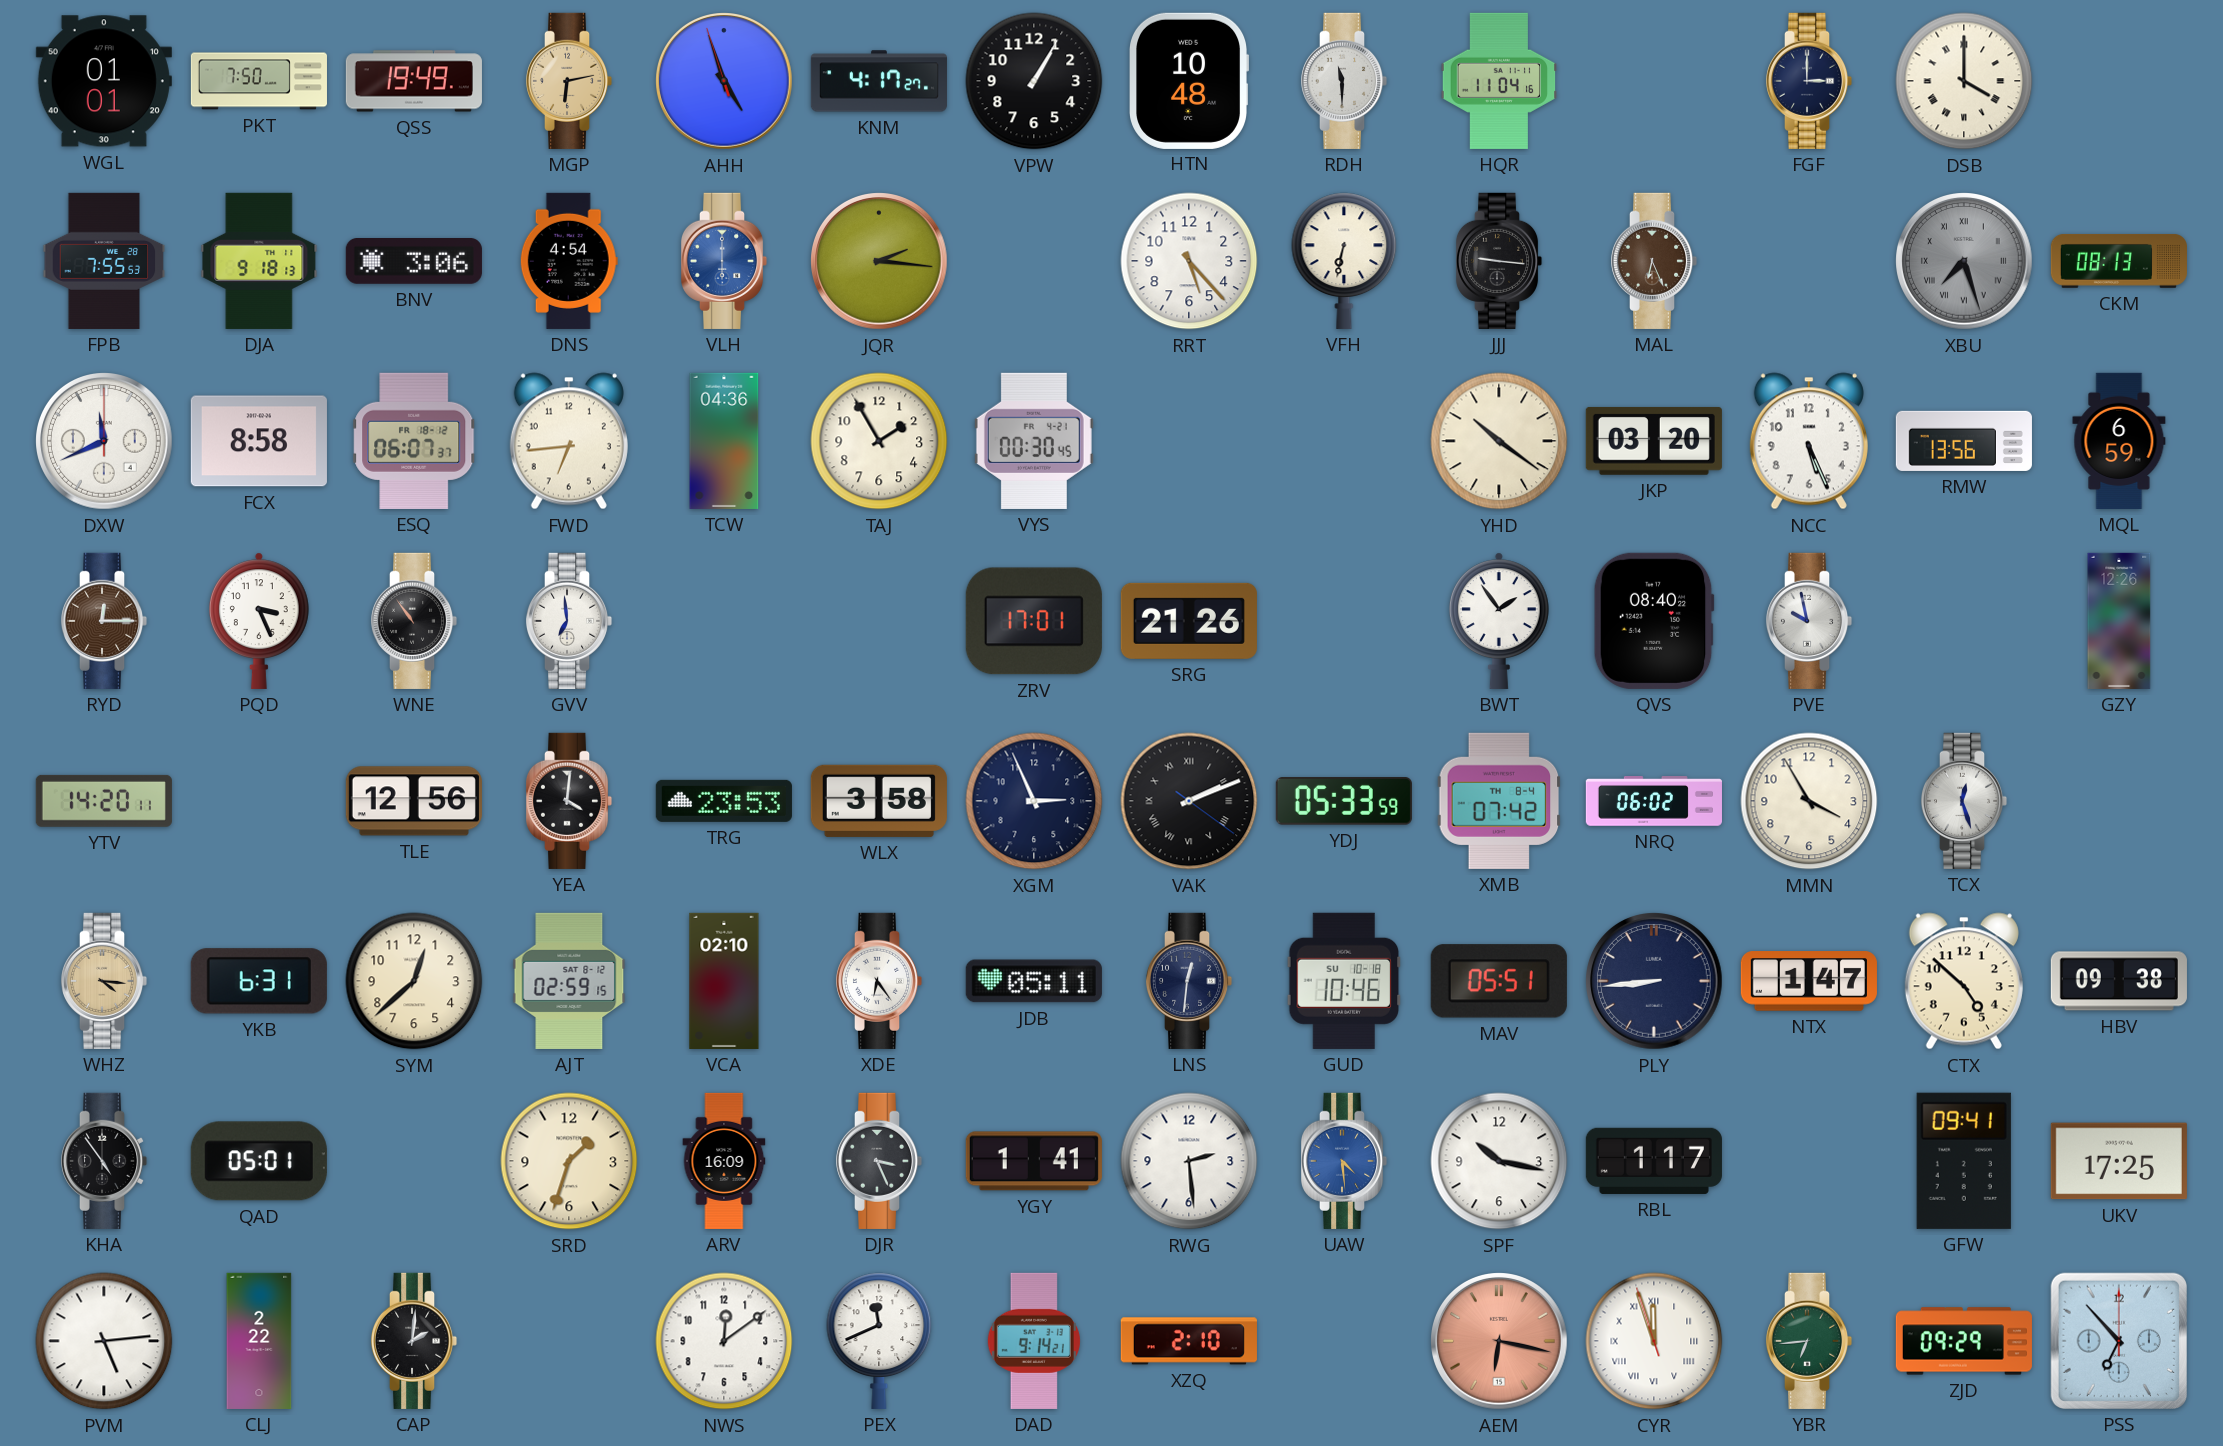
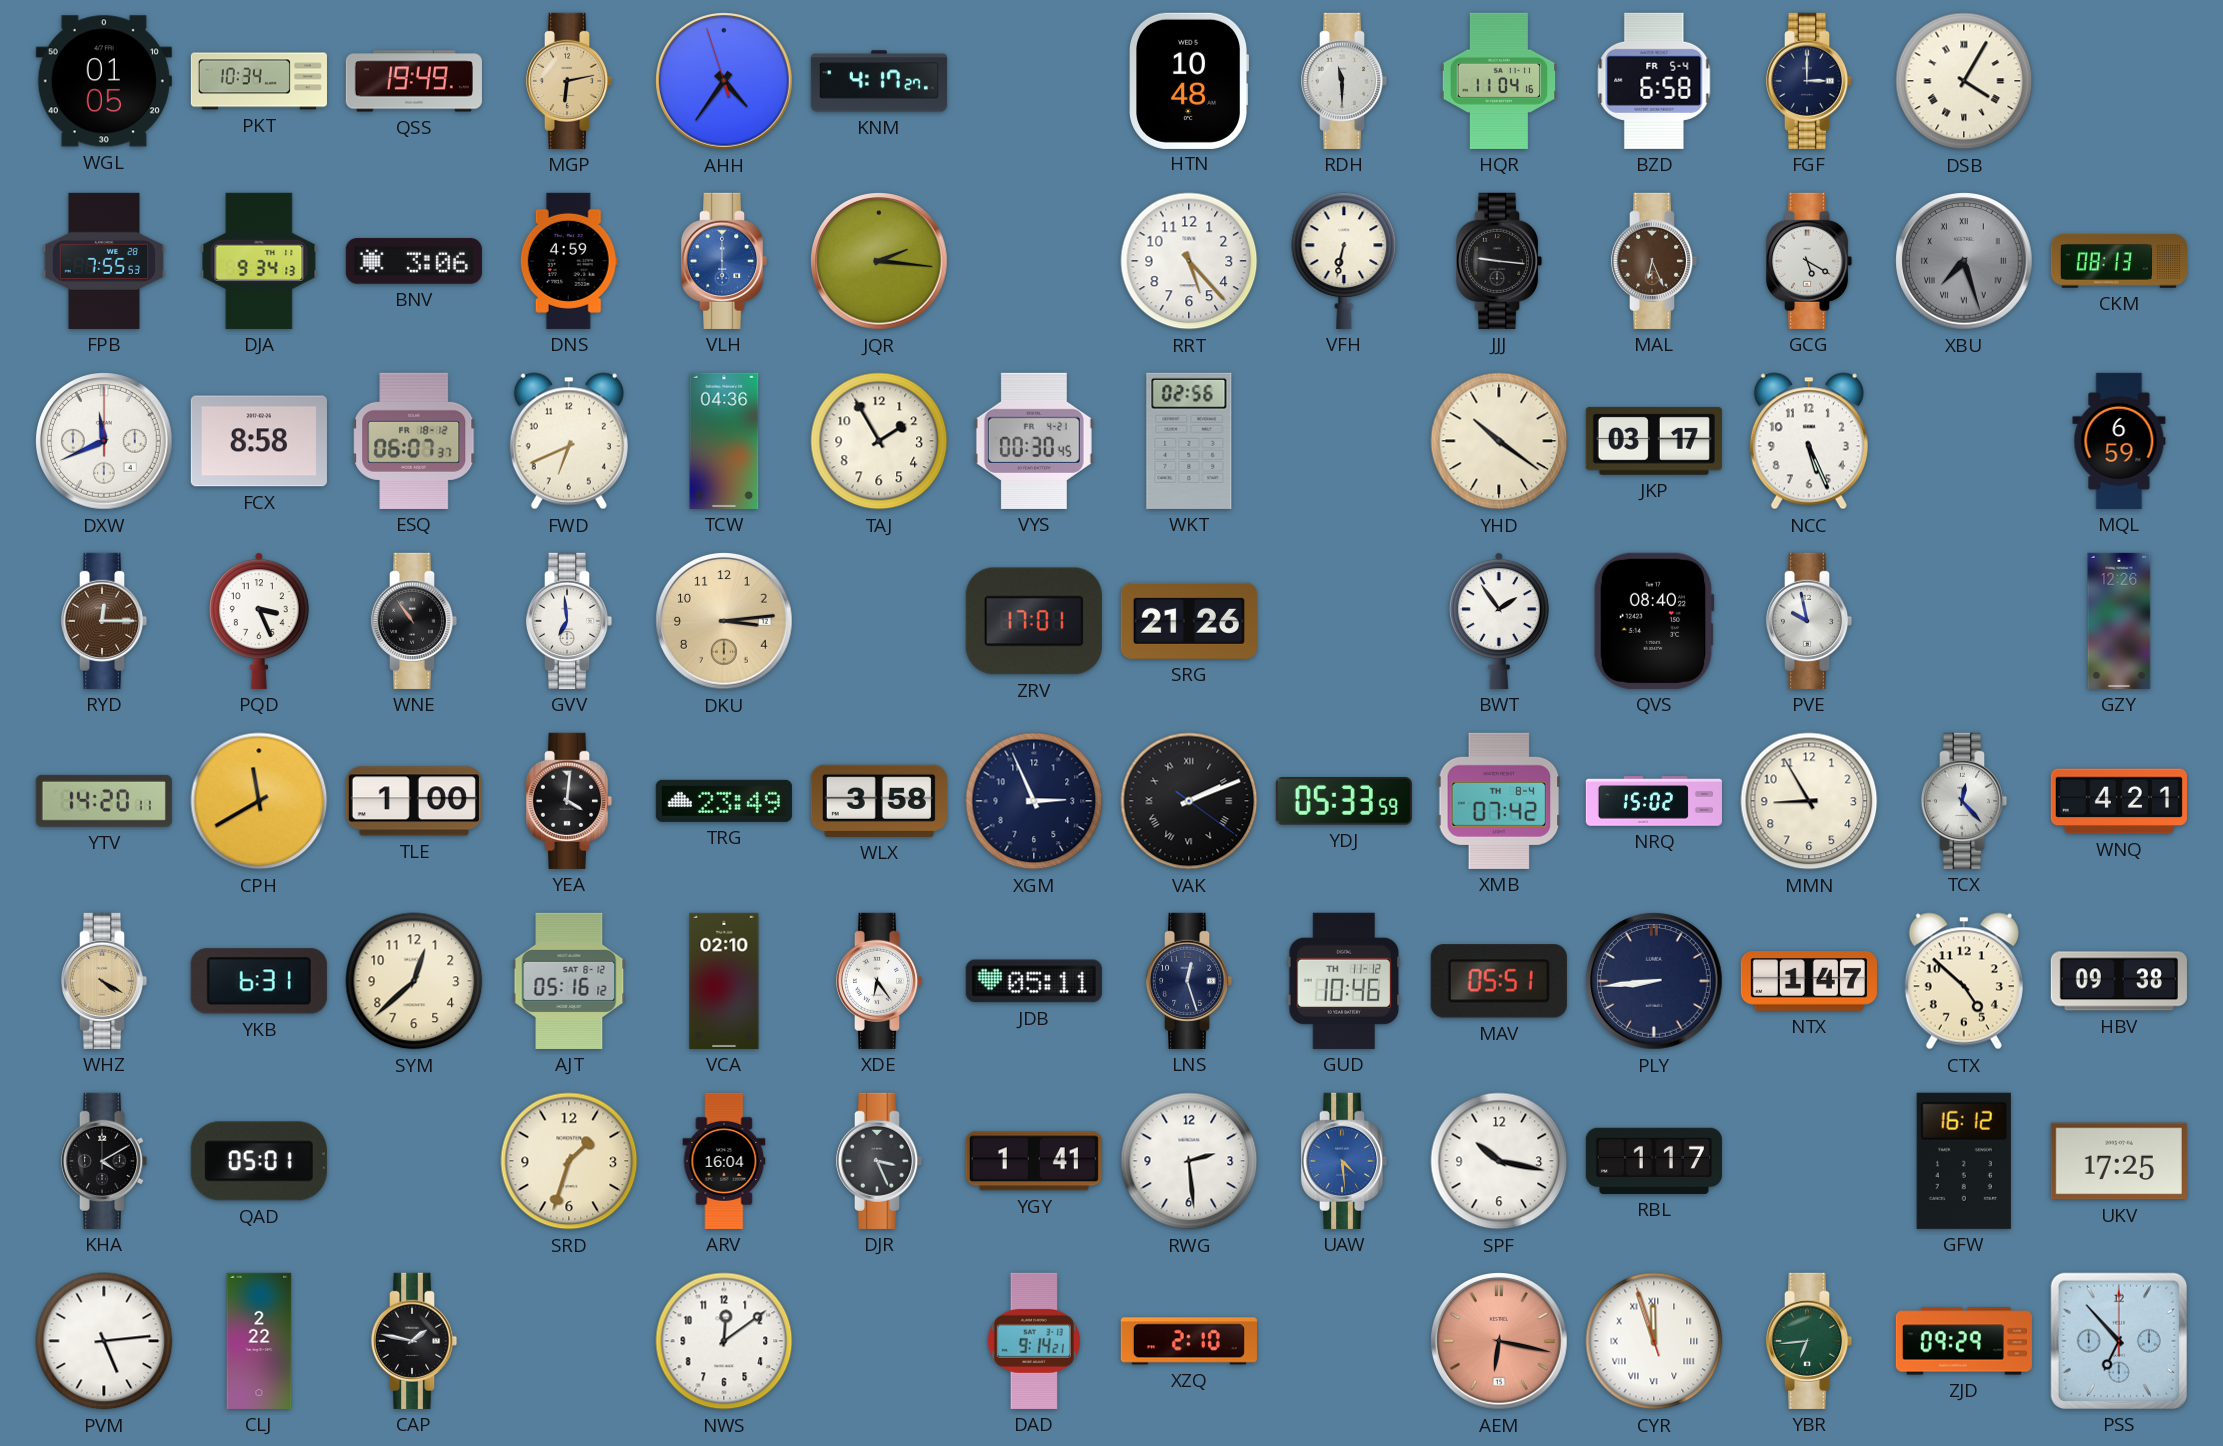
WGL: 01:01 -> 01:05
PKT: 7:50 -> 10:34
AHH: 4:56 -> 4:35
VPW: 1:05 -> none
BZD: none -> 6:58
DSB: 4:00 -> 4:05
DJA: 9:18 -> 9:34
DNS: 4:54 -> 4:59
GCG: none -> 5:20
FWD: 6:44 -> 6:41
WKT: none -> 02:56
JKP: 03:20 -> 03:17
RMW: 13:56 -> none
DKU: none -> 3:14
CPH: none -> 11:40
TLE: 12:56 -> 1:00
TRG: 23:53 -> 23:49
NRQ: 06:02 -> 15:02
MMN: 3:55 -> 8:55
TCX: 12:27 -> 12:23
WNQ: none -> 4:21
WHZ: 4:16 -> 4:20
AJT: 02:59 -> 05:16
LNS: 12:31 -> 12:27
GUD date: SU 10-18 -> TH 11-12
KHA: 4:54 -> 4:10
ARV: 16:09 -> 16:04
GFW: 09:41 -> 16:12
CAP: 2:01 -> 1:47
PEX: 11:41 -> none
